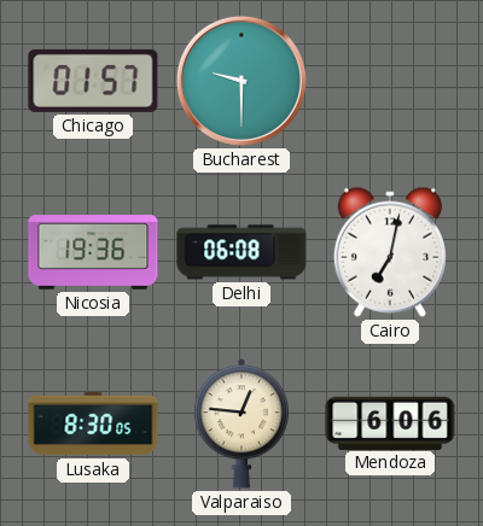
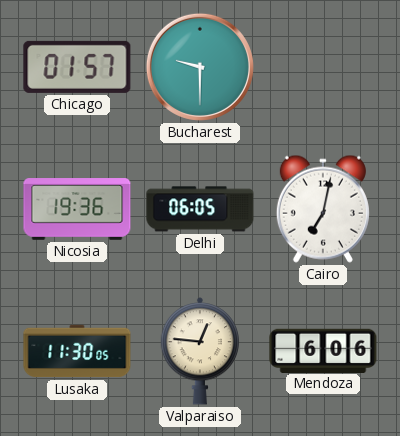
Delhi: 06:08 -> 06:05
Lusaka: 8:30 -> 11:30
